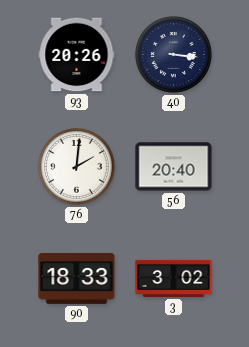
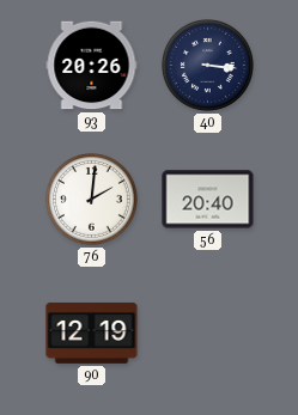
90: 18:33 -> 12:19
3: 3:02 -> none
